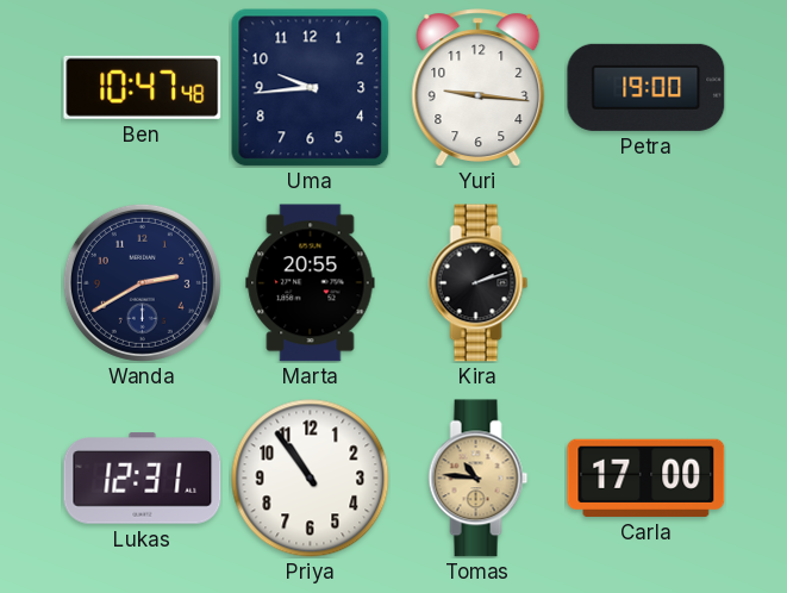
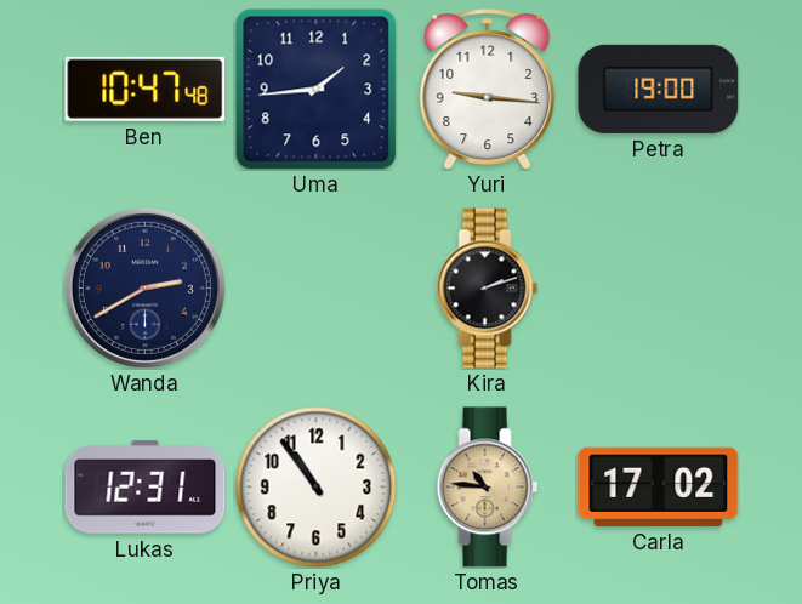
Uma: 9:44 -> 1:44
Marta: 20:55 -> none
Carla: 17:00 -> 17:02
